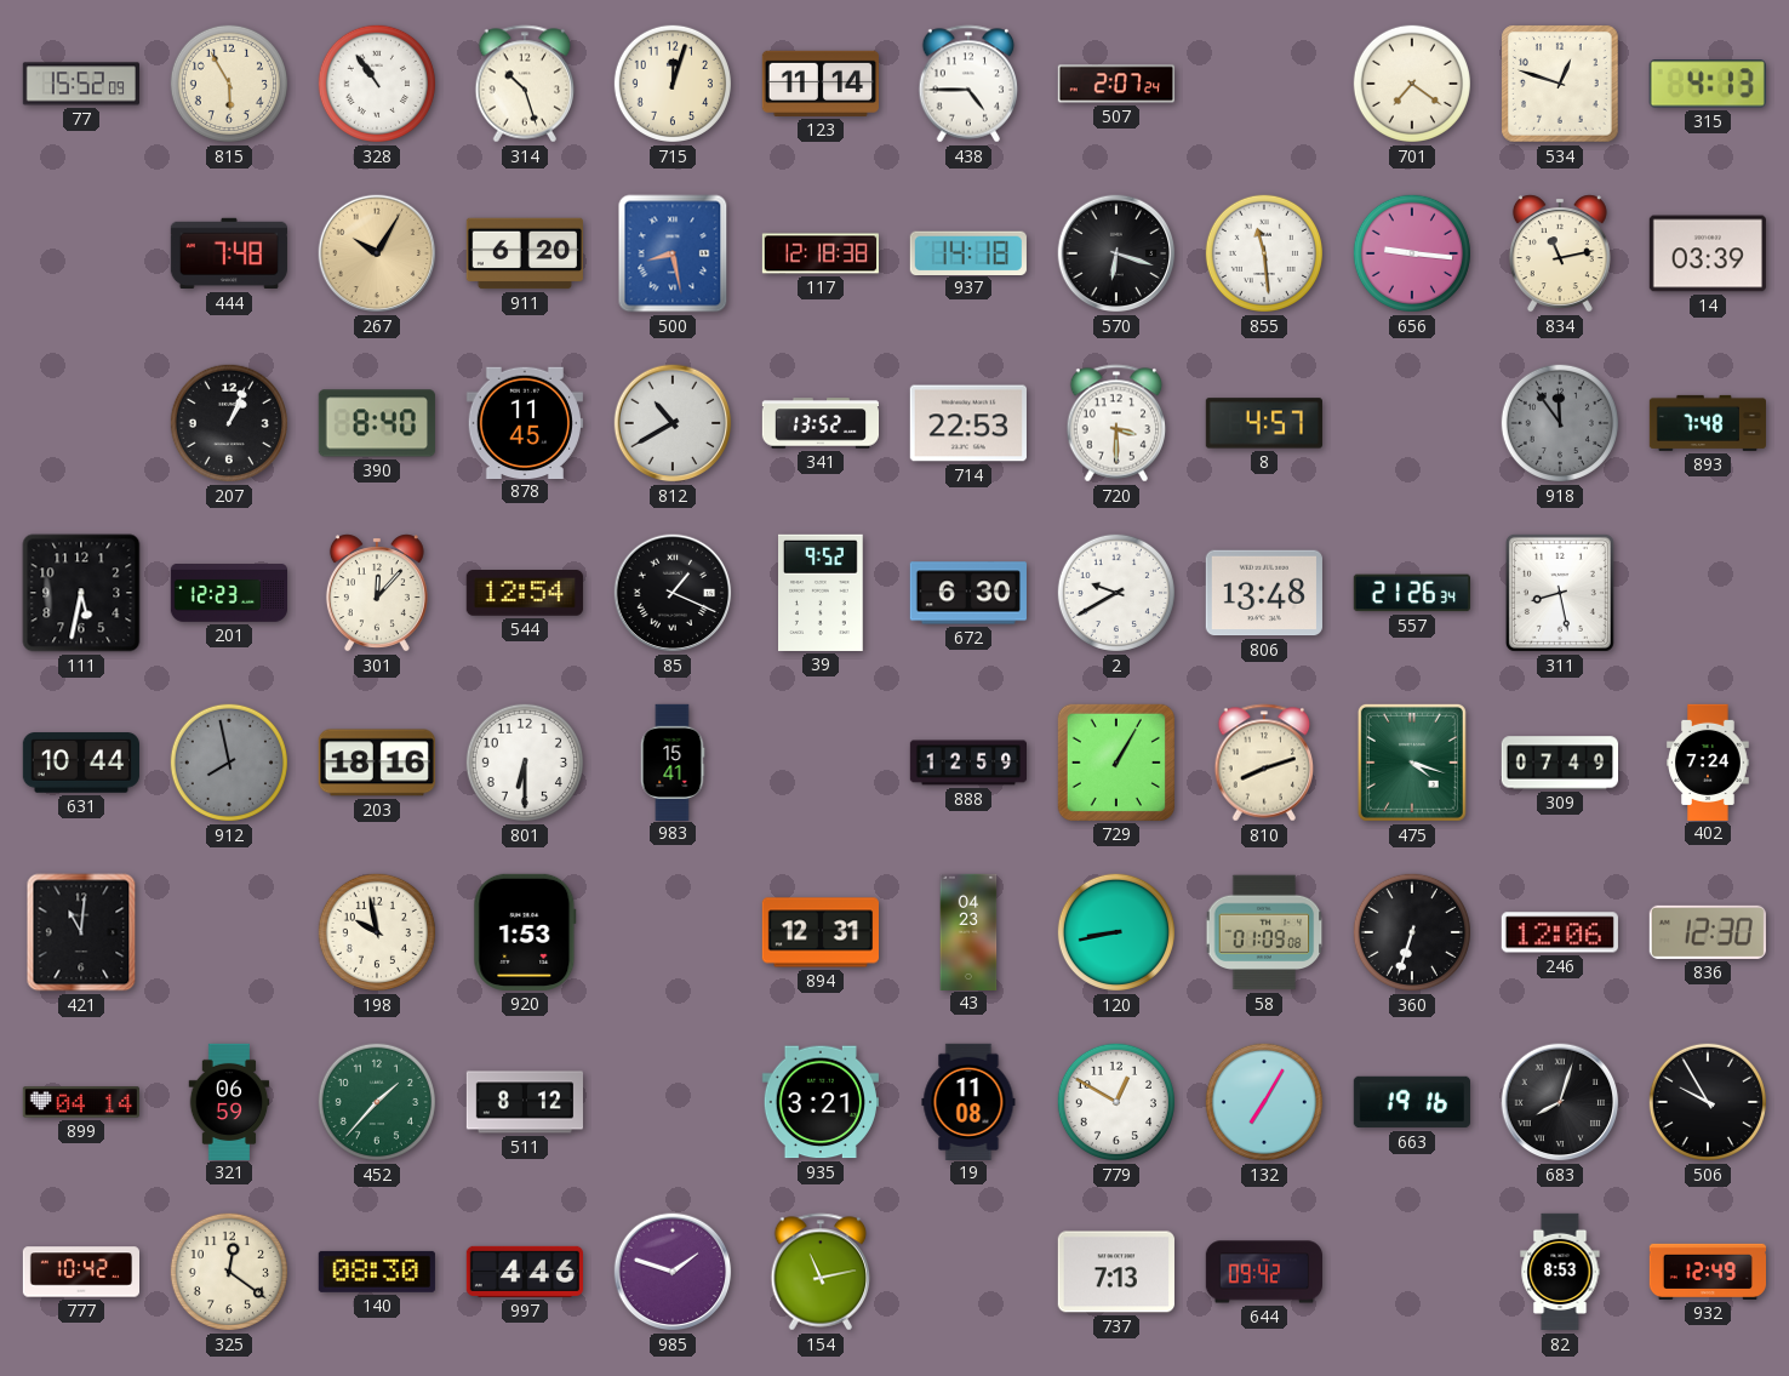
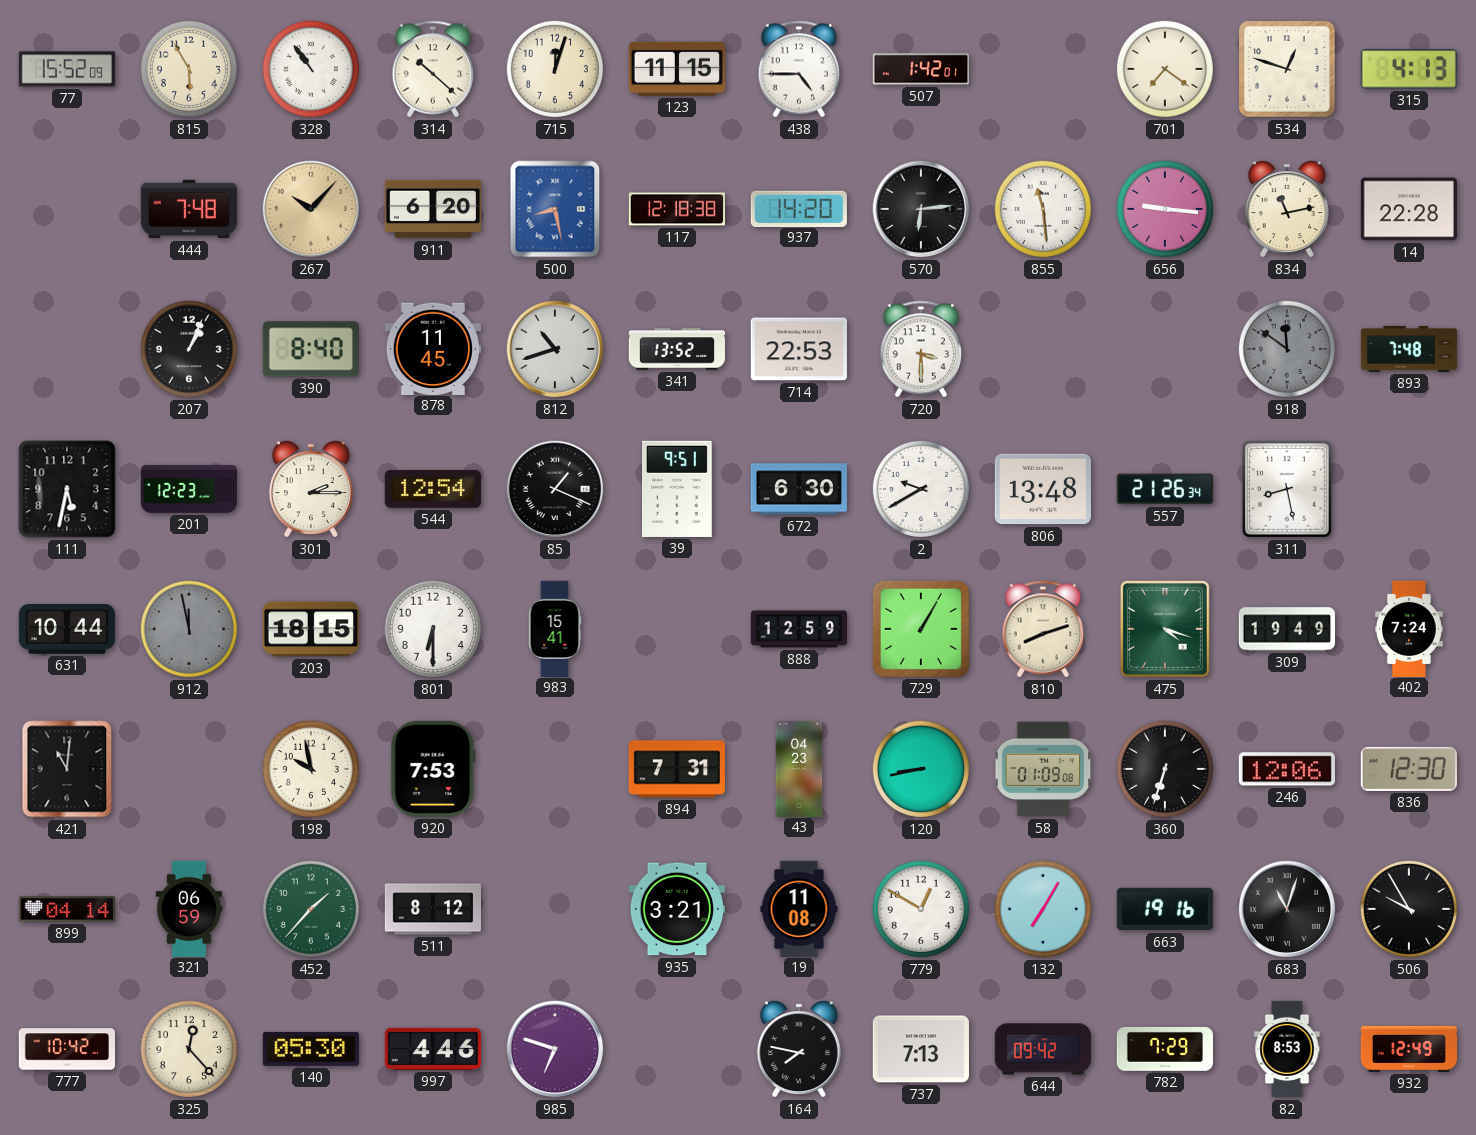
314: 10:27 -> 10:22
123: 11:14 -> 11:15
507: 2:07 -> 1:42
267: 10:05 -> 10:07
937: 14:18 -> 14:20
570: 6:18 -> 6:14
14: 03:39 -> 22:28
812: 10:40 -> 10:42
8: 4:57 -> none
918: 11:54 -> 11:51
301: 12:07 -> 2:15
39: 9:52 -> 9:51
912: 7:58 -> 11:58
203: 18:16 -> 18:15
309: 07:49 -> 19:49
920: 1:53 -> 7:53
894: 12:31 -> 7:31
683: 8:03 -> 11:03
325: 12:21 -> 12:23
140: 08:30 -> 05:30
985: 1:48 -> 6:48
154: 11:13 -> none
164: none -> 7:47
782: none -> 7:29
